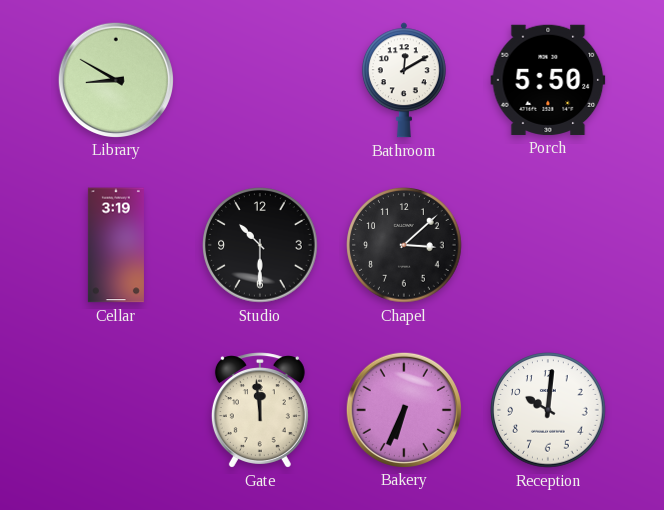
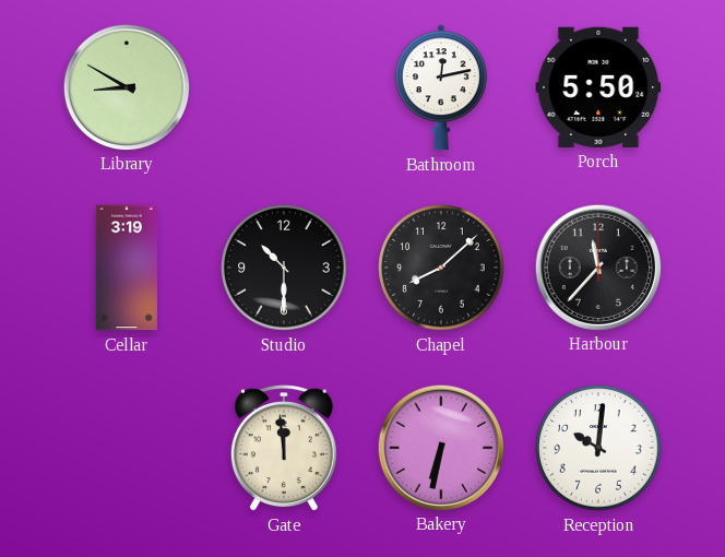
Bathroom: 12:10 -> 12:13
Chapel: 3:08 -> 8:08
Harbour: none -> 11:37
Bakery: 6:34 -> 6:32
